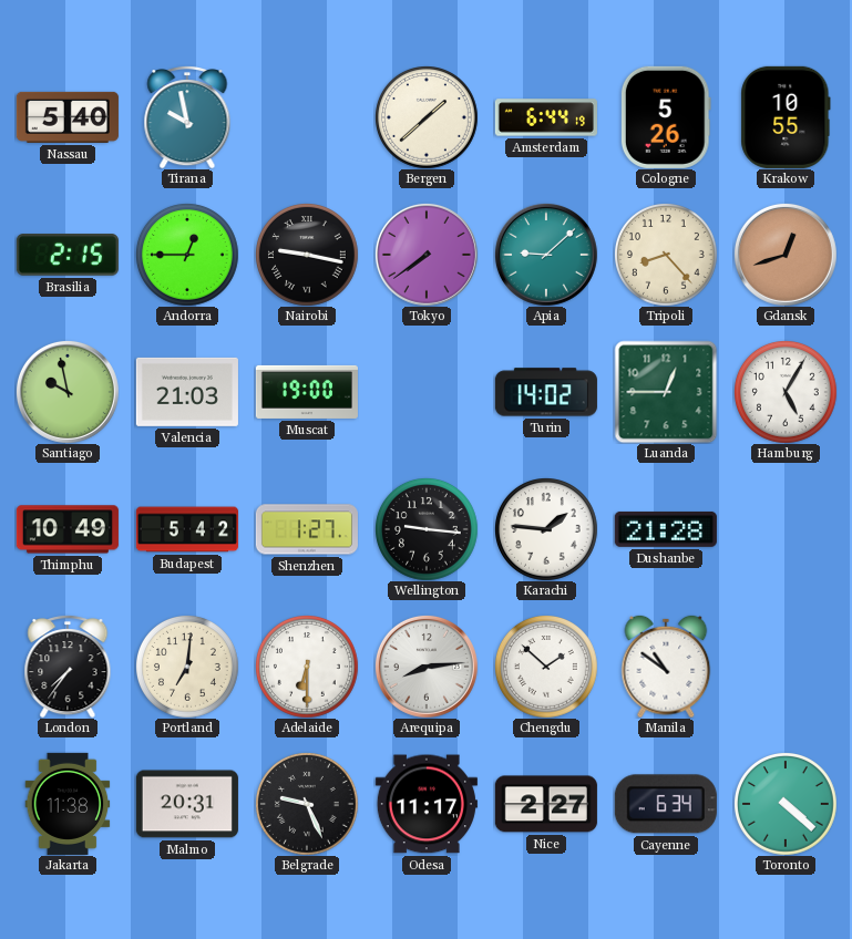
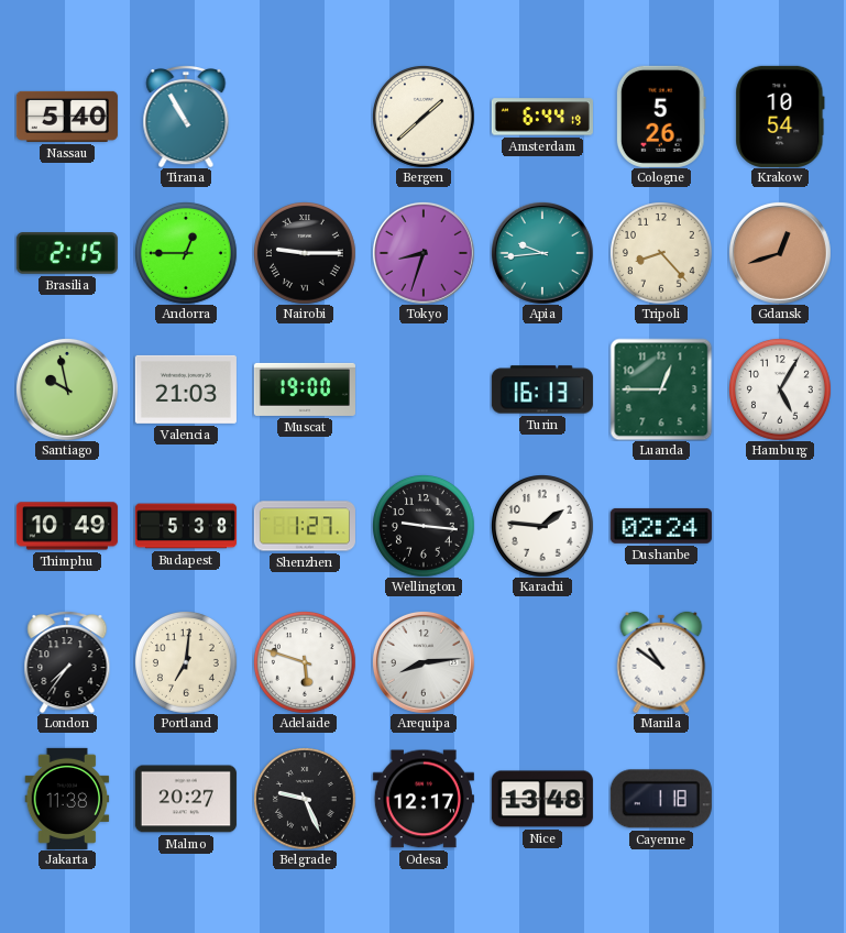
Tirana: 9:58 -> 10:55
Krakow: 10:55 -> 10:54
Nairobi: 9:17 -> 9:15
Tokyo: 7:39 -> 8:33
Apia: 9:08 -> 9:44
Turin: 14:02 -> 16:13
Budapest: 5:42 -> 5:38
Dushanbe: 21:28 -> 02:24
Adelaide: 6:30 -> 5:48
Chengdu: 1:52 -> none
Malmo: 20:31 -> 20:27
Odesa: 11:17 -> 12:17
Nice: 2:27 -> 13:48
Cayenne: 6:34 -> 1:18
Toronto: 4:22 -> none
